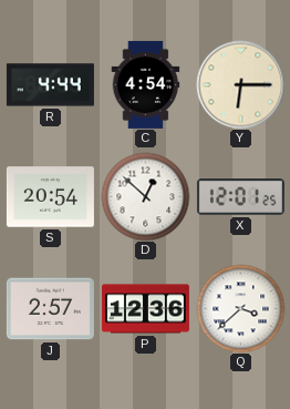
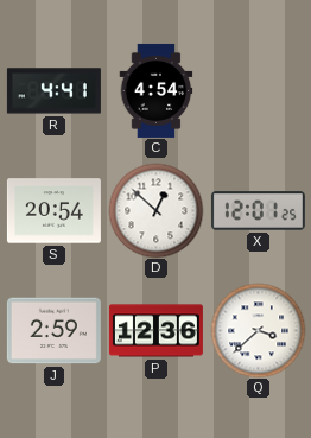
R: 4:44 -> 4:41
Y: 6:15 -> none
J: 2:57 -> 2:59
